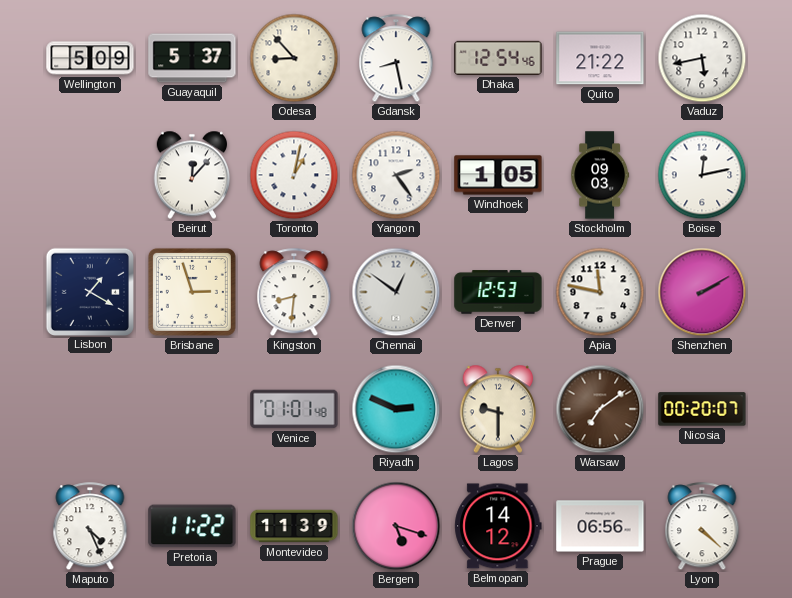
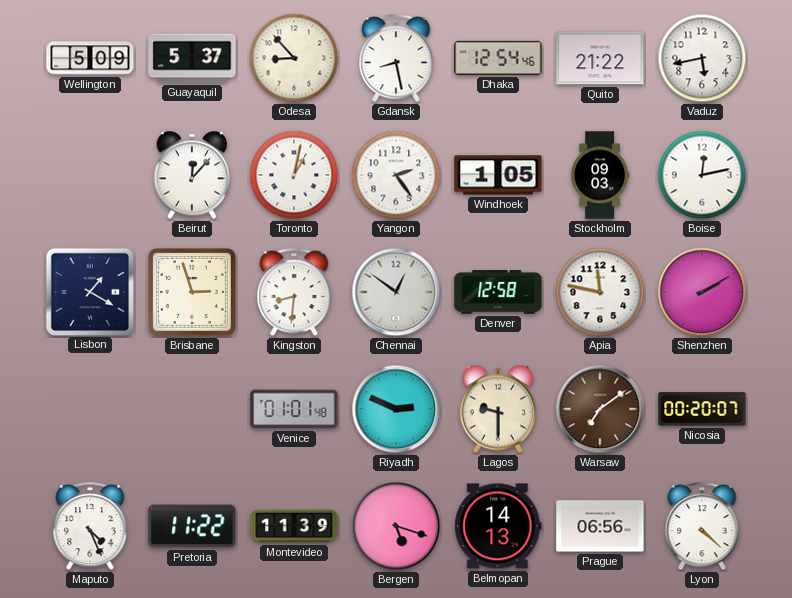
Denver: 12:53 -> 12:58
Belmopan: 14:12 -> 14:13
